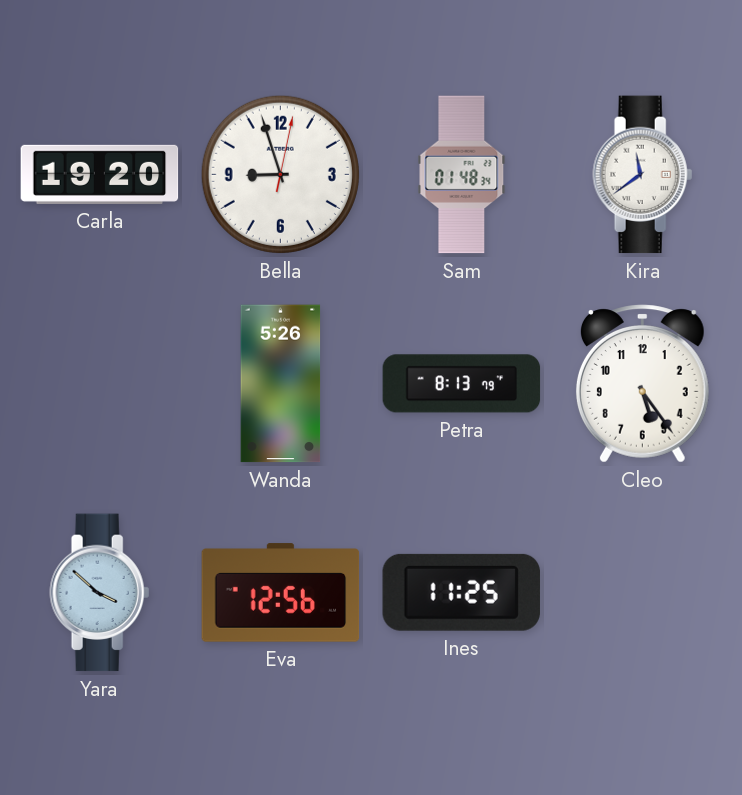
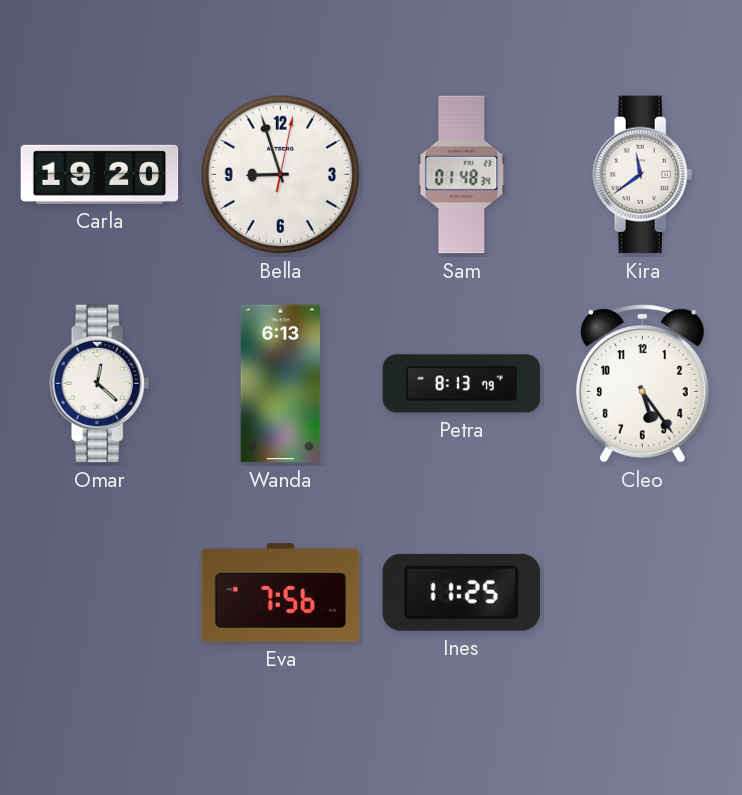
Omar: none -> 12:22
Wanda: 5:26 -> 6:13
Yara: 3:52 -> none
Eva: 12:56 -> 7:56
